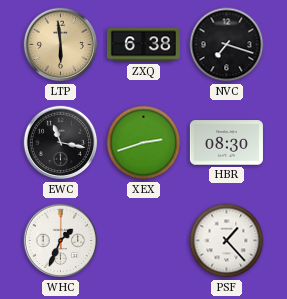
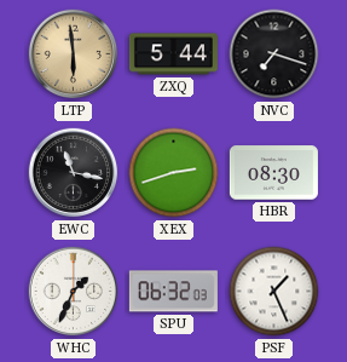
ZXQ: 6:38 -> 5:44
SPU: none -> 06:32
PSF: 1:23 -> 1:26
